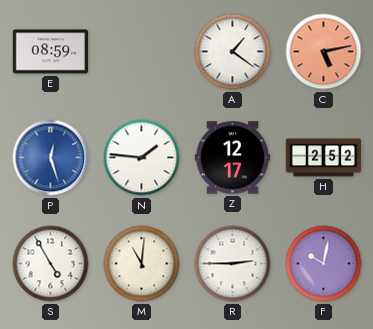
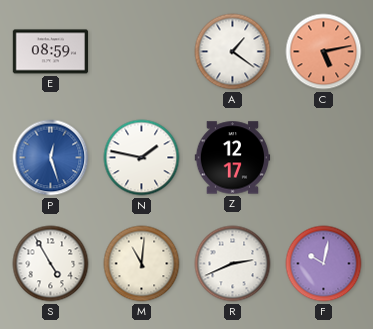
N: 1:46 -> 1:47
H: 2:52 -> none
R: 2:45 -> 2:41
